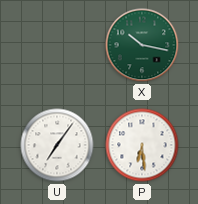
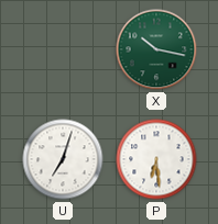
U: 7:06 -> 7:03
